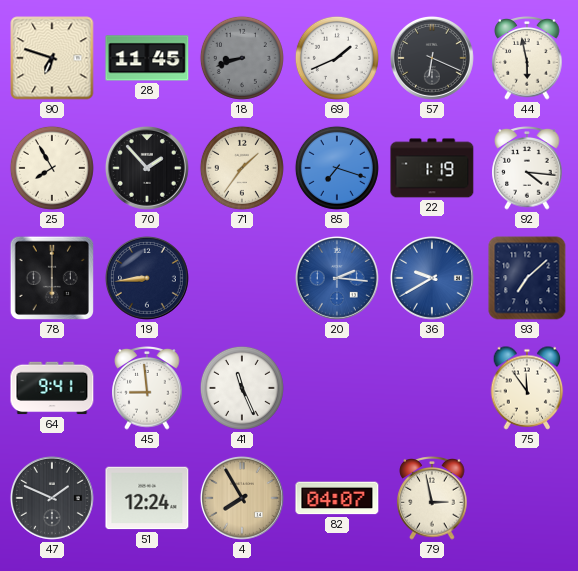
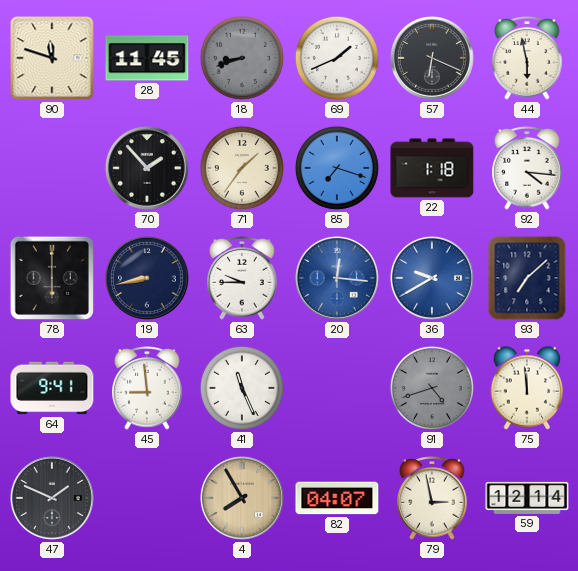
90: 6:48 -> 11:48
25: 7:55 -> none
22: 1:19 -> 1:18
19: 8:44 -> 8:43
63: none -> 9:45
20: 2:16 -> 12:16
91: none -> 4:42
75: 11:54 -> 11:59
51: 12:24 -> none
59: none -> 12:14
